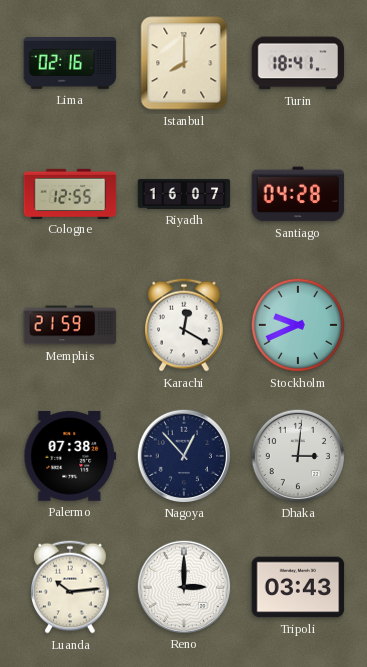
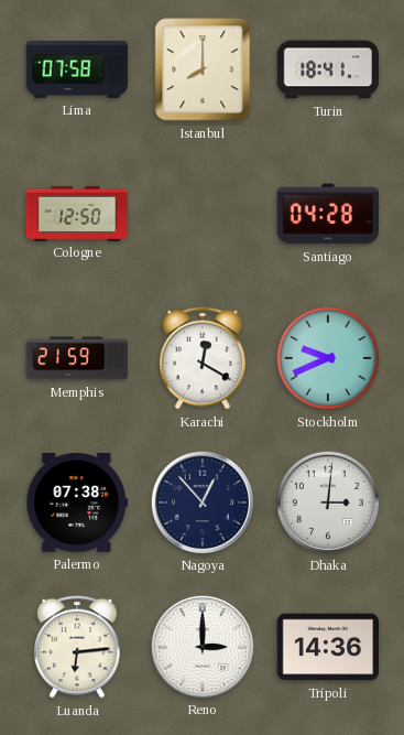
Lima: 02:16 -> 07:58
Cologne: 12:55 -> 12:50
Riyadh: 16:07 -> none
Luanda: 10:14 -> 6:14
Tripoli: 03:43 -> 14:36
